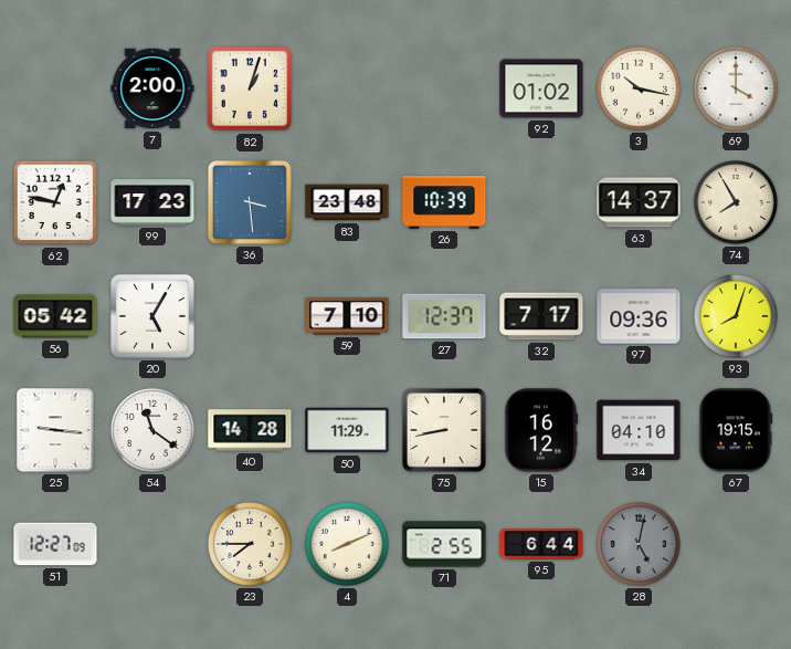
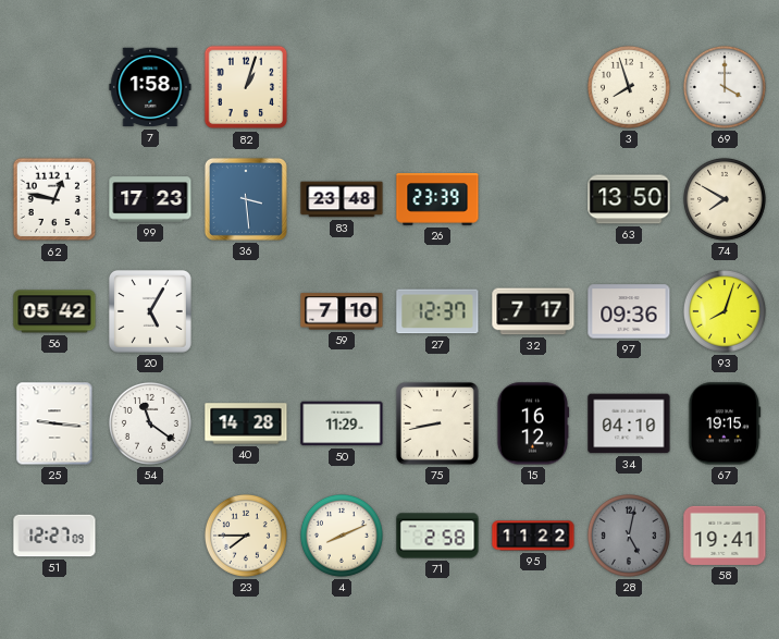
7: 2:00 -> 1:58
92: 01:02 -> none
3: 10:17 -> 7:57
26: 10:39 -> 23:39
63: 14:37 -> 13:50
74: 7:55 -> 7:50
71: 2:55 -> 2:58
95: 6:44 -> 11:22
58: none -> 19:41
